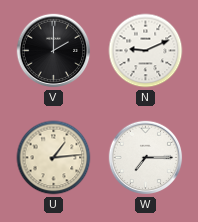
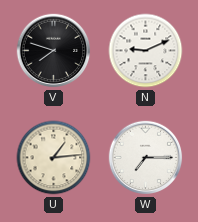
V: 2:00 -> 7:48
